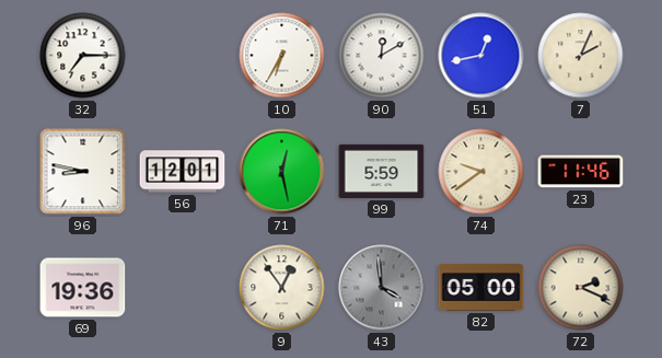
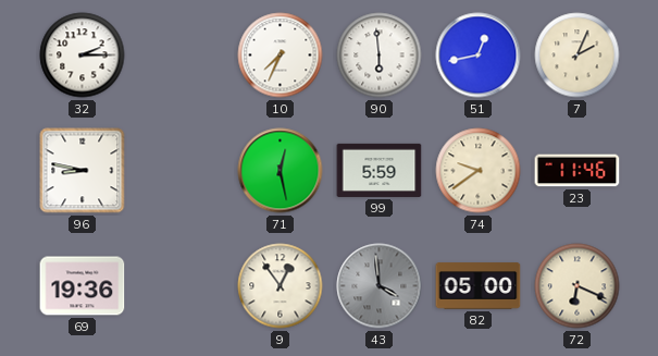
32: 7:15 -> 2:15
10: 6:35 -> 7:34
90: 12:10 -> 5:59
56: 12:01 -> none
72: 2:19 -> 6:19
